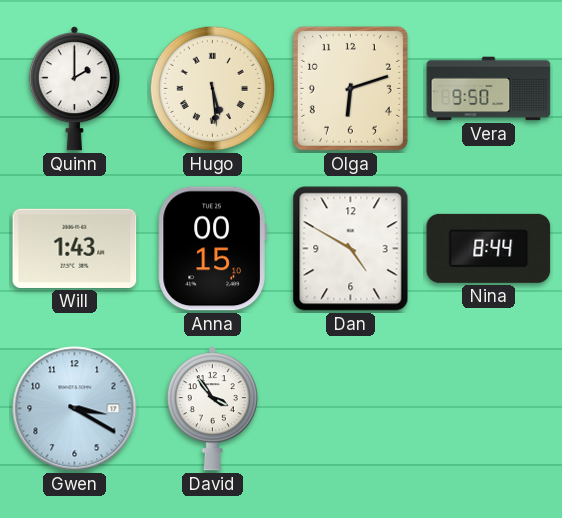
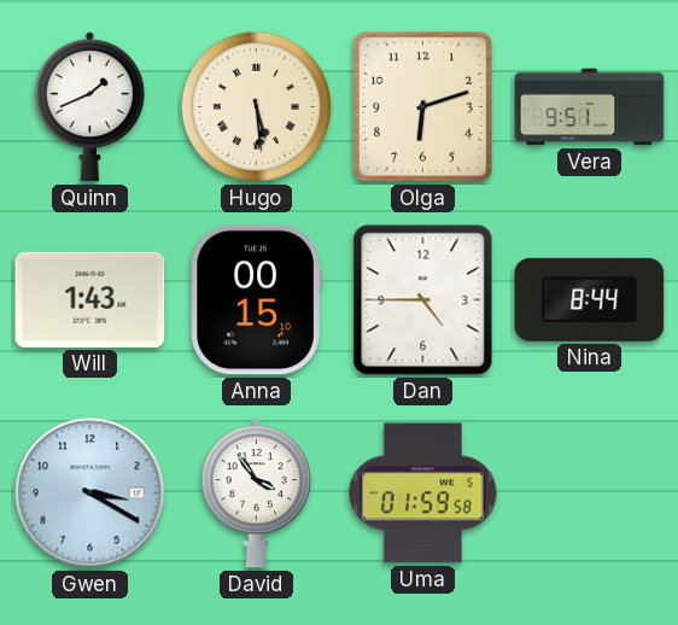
Quinn: 2:00 -> 1:41
Vera: 9:50 -> 9:51
Dan: 4:50 -> 4:45
Uma: none -> 01:59
